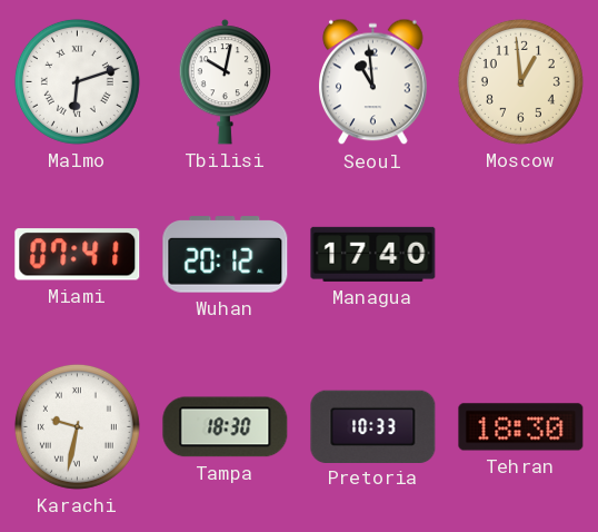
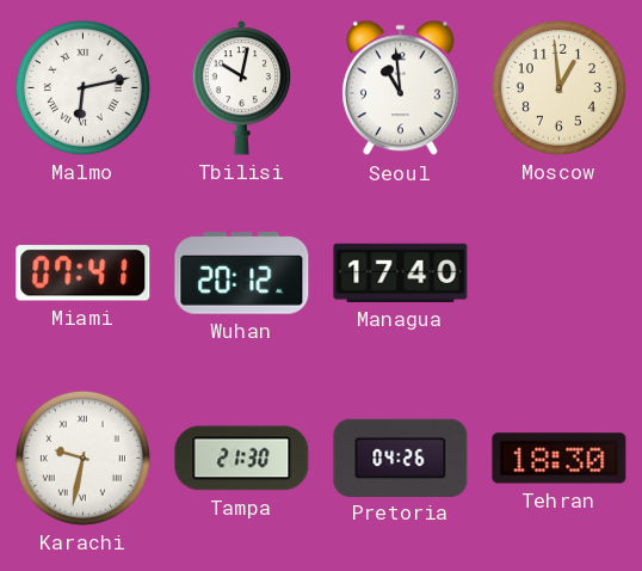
Malmo: 6:12 -> 6:13
Tampa: 18:30 -> 21:30
Pretoria: 10:33 -> 04:26
